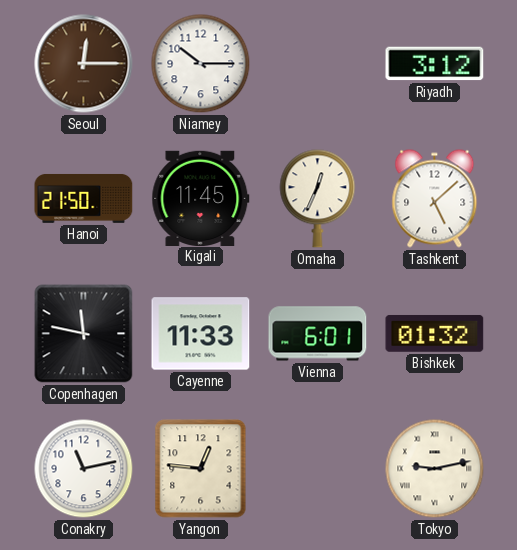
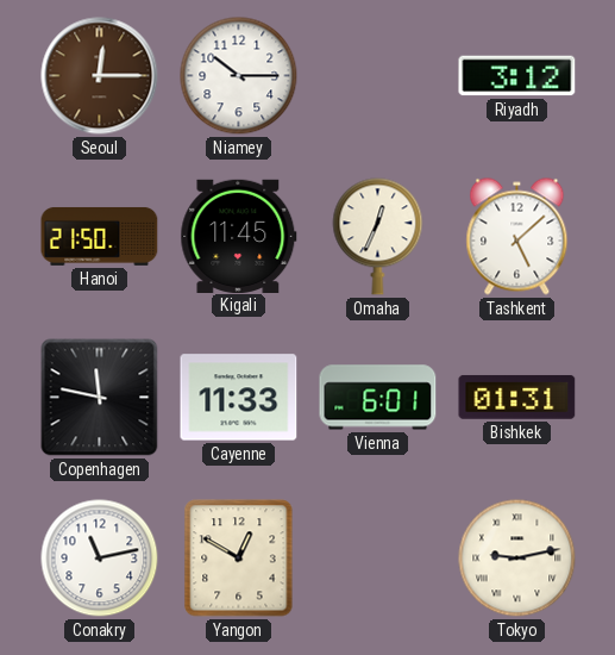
Bishkek: 01:32 -> 01:31
Yangon: 12:46 -> 12:50
